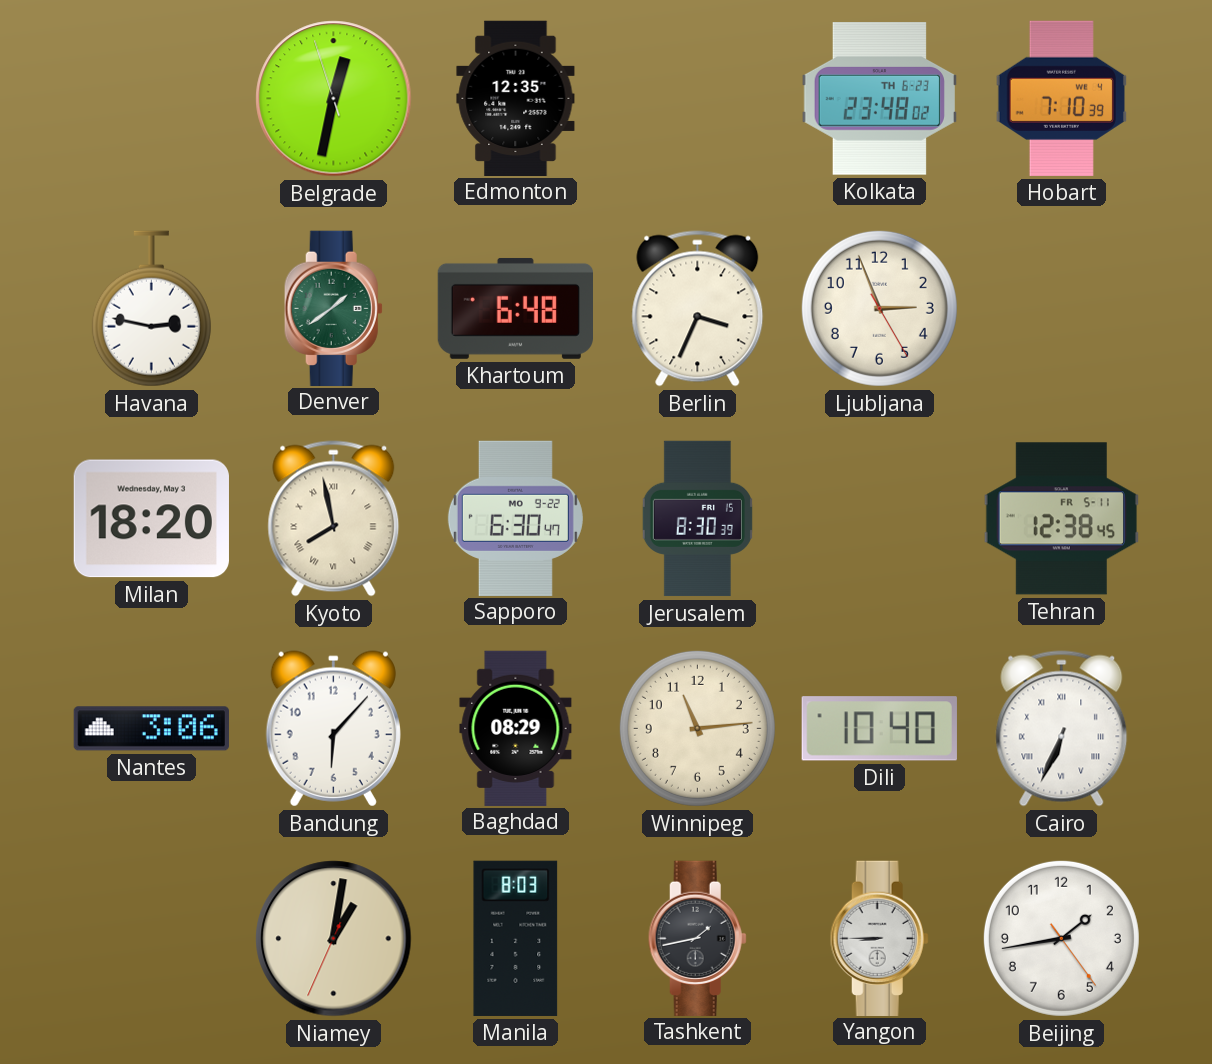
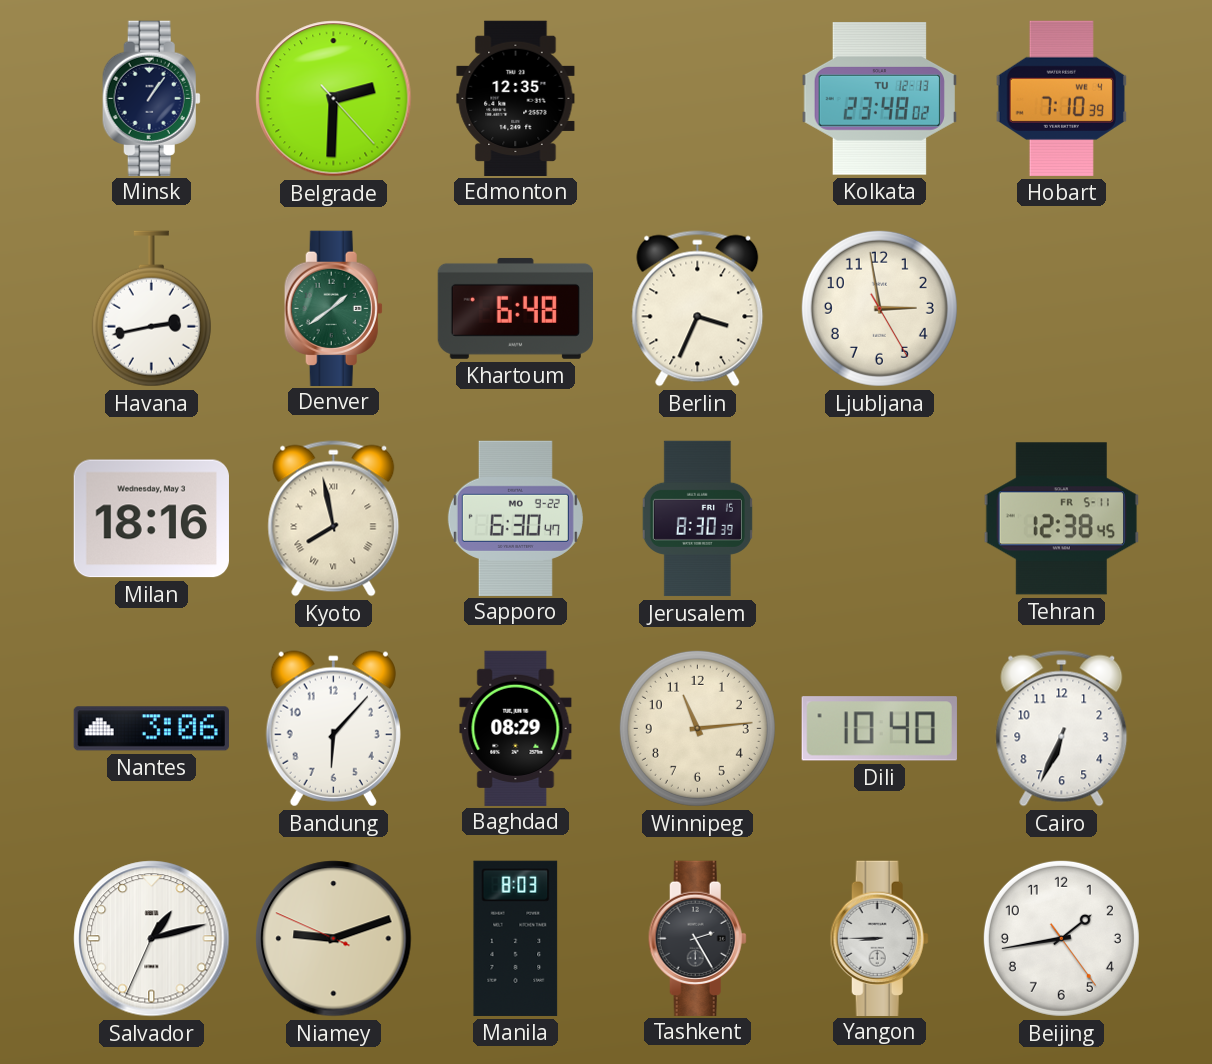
Minsk: none -> 1:06
Belgrade: 12:31 -> 2:30
Kolkata date: TH 6-23 -> TU 12-13
Havana: 2:47 -> 2:43
Ljubljana: 2:56 -> 2:58
Milan: 18:20 -> 18:16
Cairo numerals: Roman -> Arabic
Salvador: none -> 1:12
Niamey: 1:01 -> 9:11
Tashkent: 1:43 -> 2:25
